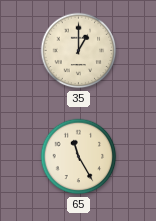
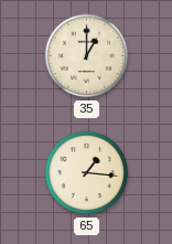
65: 11:25 -> 1:16
